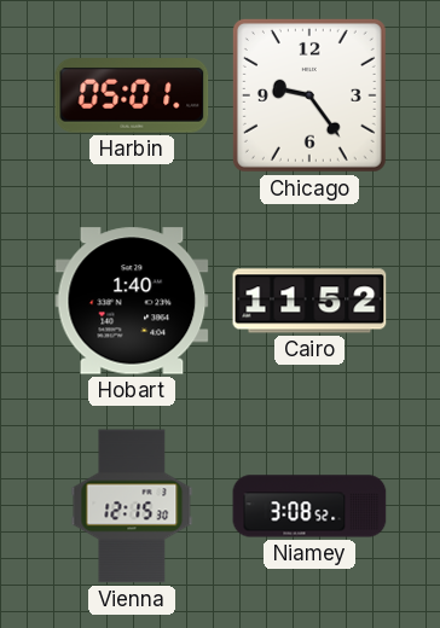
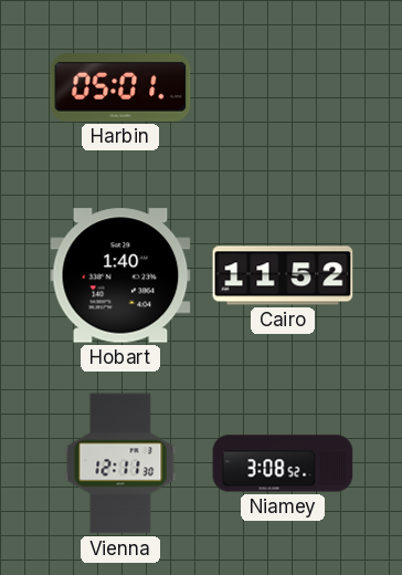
Chicago: 9:24 -> none
Vienna: 12:15 -> 12:11
